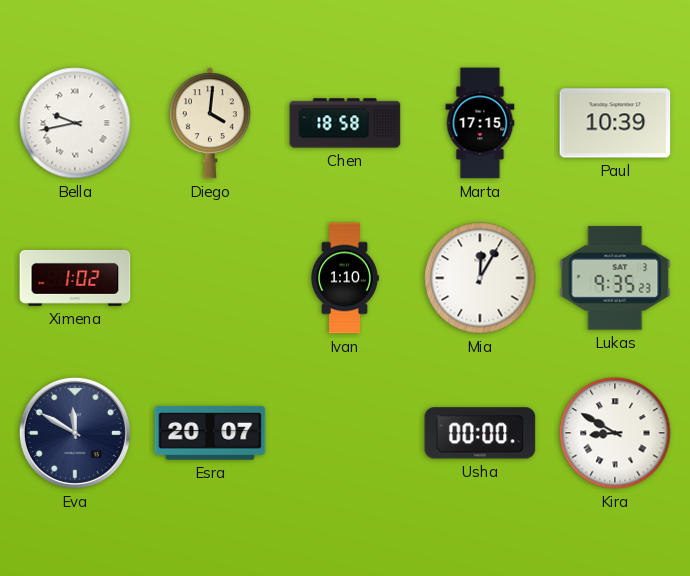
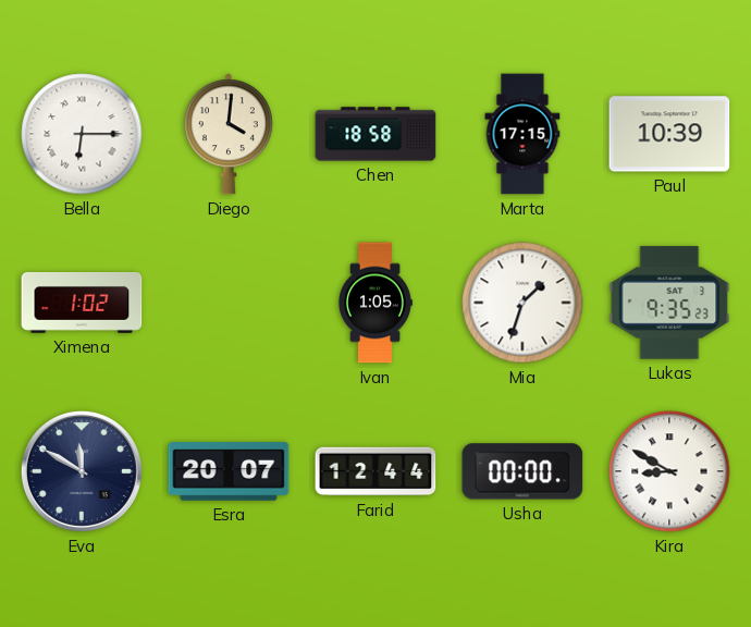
Bella: 9:43 -> 6:15
Ivan: 1:10 -> 1:05
Mia: 12:05 -> 1:33
Farid: none -> 12:44
